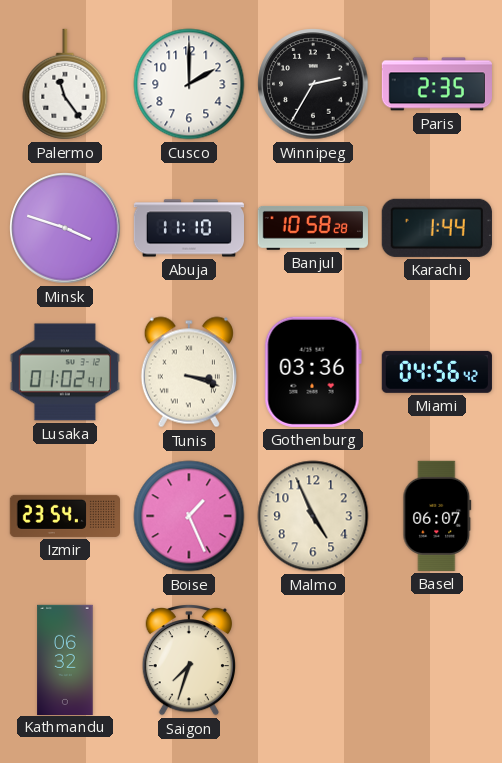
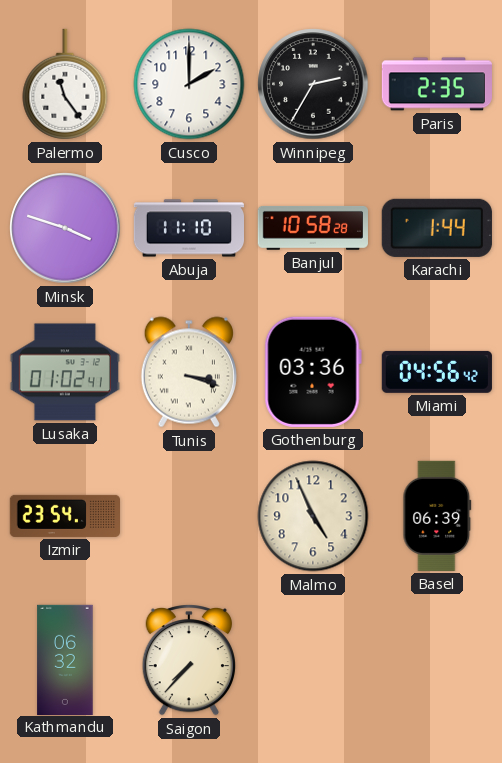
Boise: 1:26 -> none
Basel: 06:07 -> 06:39
Saigon: 7:33 -> 7:37
